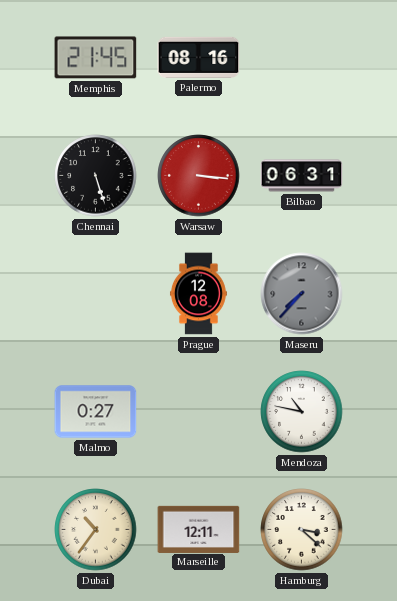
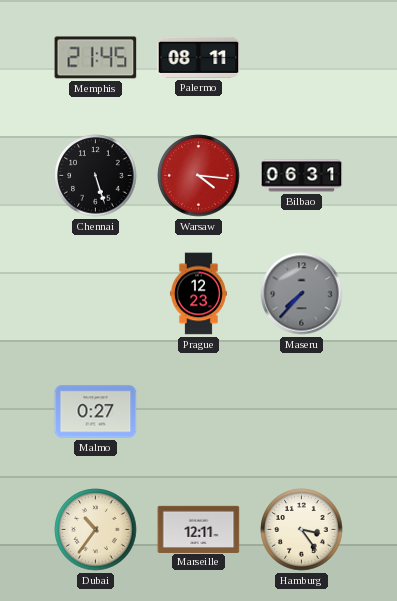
Palermo: 08:16 -> 08:11
Warsaw: 3:16 -> 4:16
Prague: 12:08 -> 12:23
Mendoza: 10:47 -> none
Hamburg: 3:22 -> 3:24
